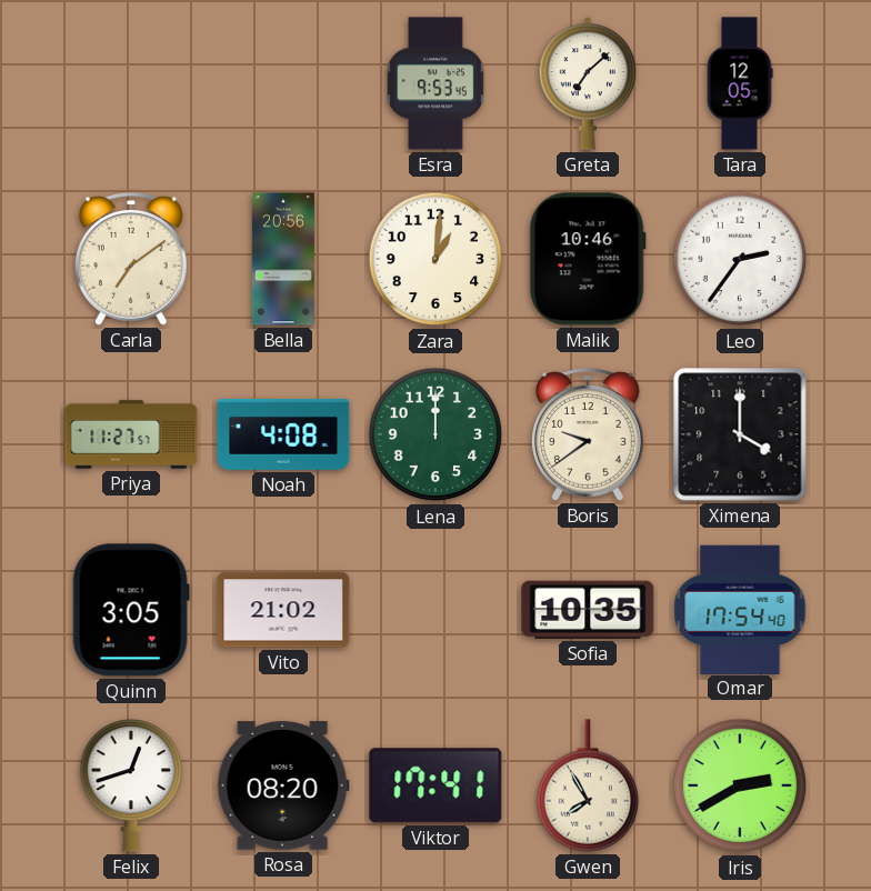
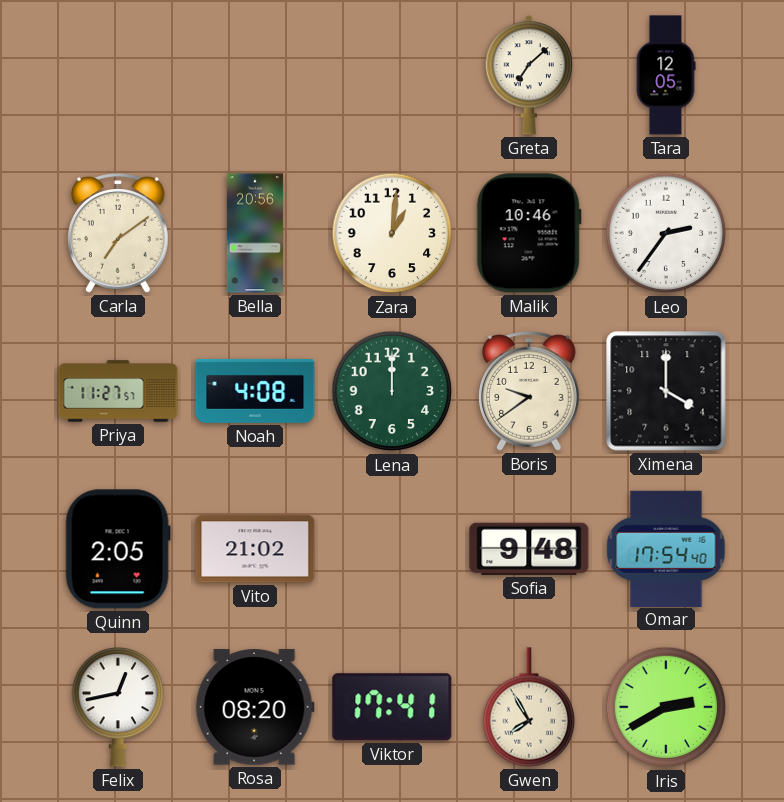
Esra: 9:53 -> none
Quinn: 3:05 -> 2:05
Sofia: 10:35 -> 9:48
Felix: 12:42 -> 12:43
